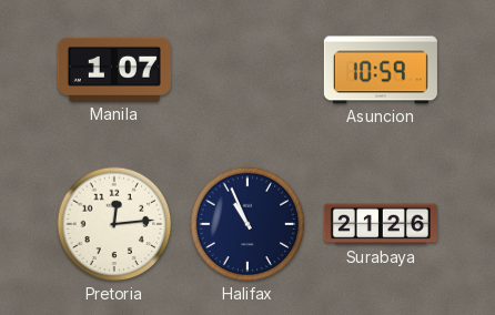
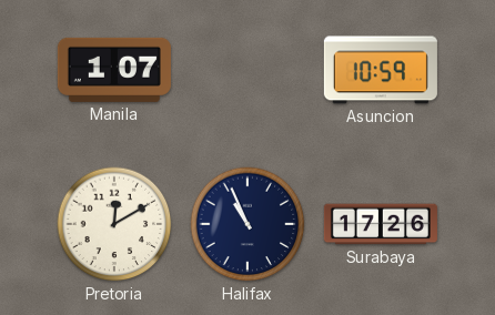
Pretoria: 12:14 -> 12:10
Surabaya: 21:26 -> 17:26
